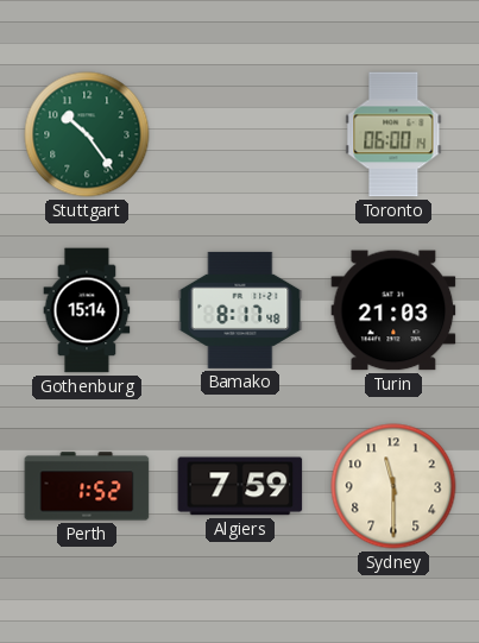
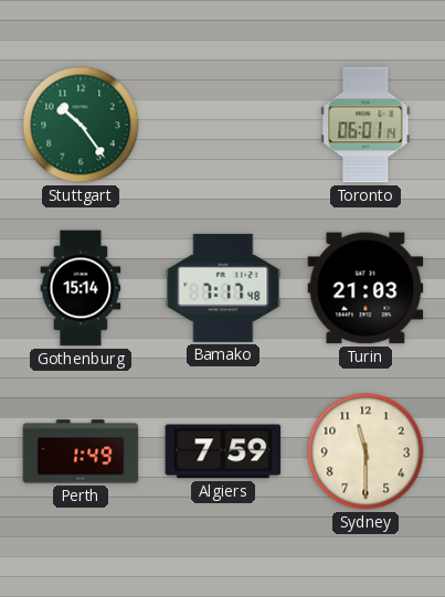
Toronto: 06:00 -> 06:01
Bamako: 8:17 -> 7:17
Perth: 1:52 -> 1:49
